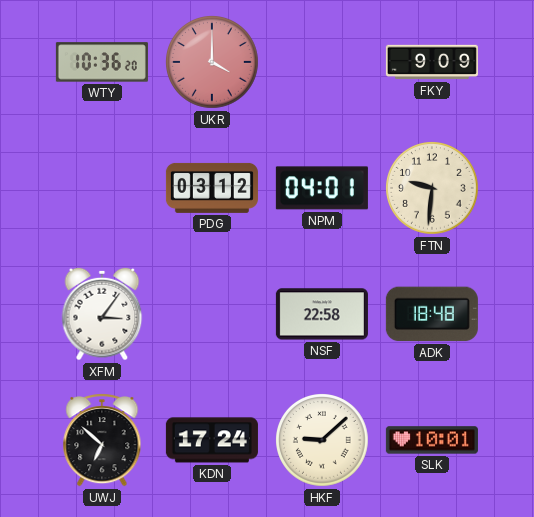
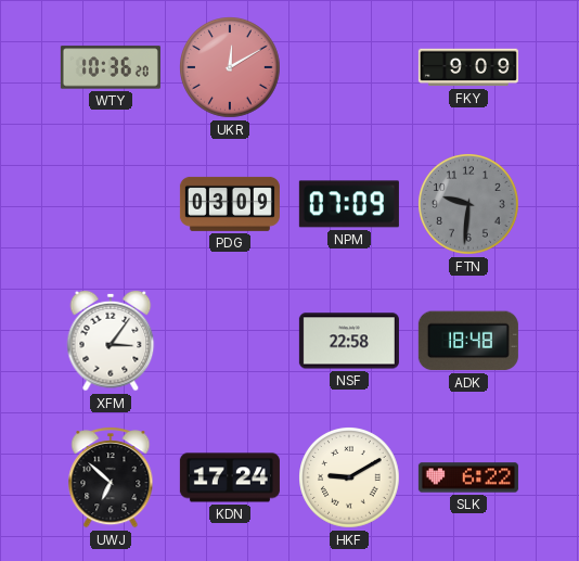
UKR: 4:00 -> 12:10
PDG: 03:12 -> 03:09
NPM: 04:01 -> 07:09
FTN dial: cream -> grey
HKF: 9:08 -> 9:10
SLK: 10:01 -> 6:22
